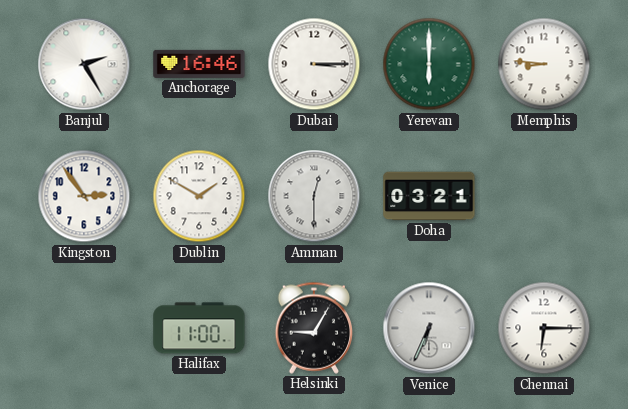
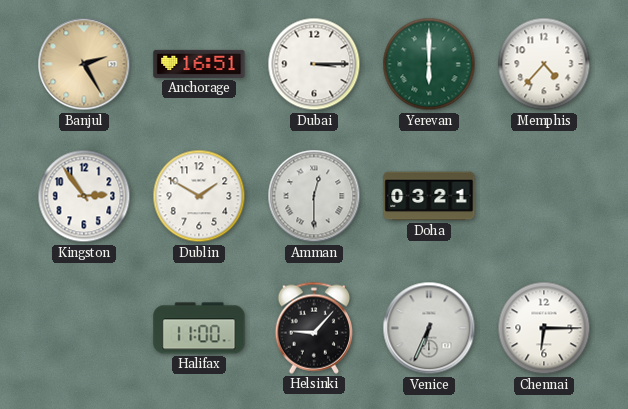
Banjul dial: white -> champagne
Anchorage: 16:46 -> 16:51
Memphis: 8:46 -> 4:37
Helsinki: 9:05 -> 9:07
